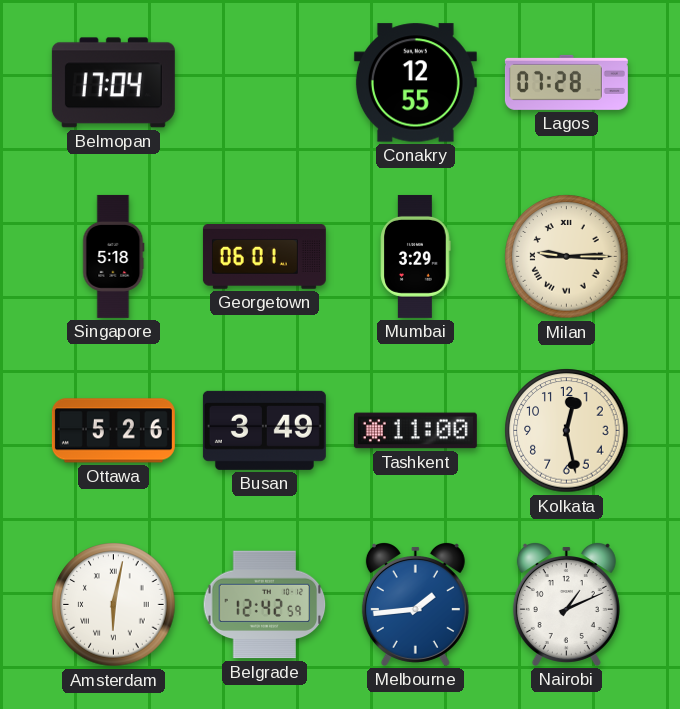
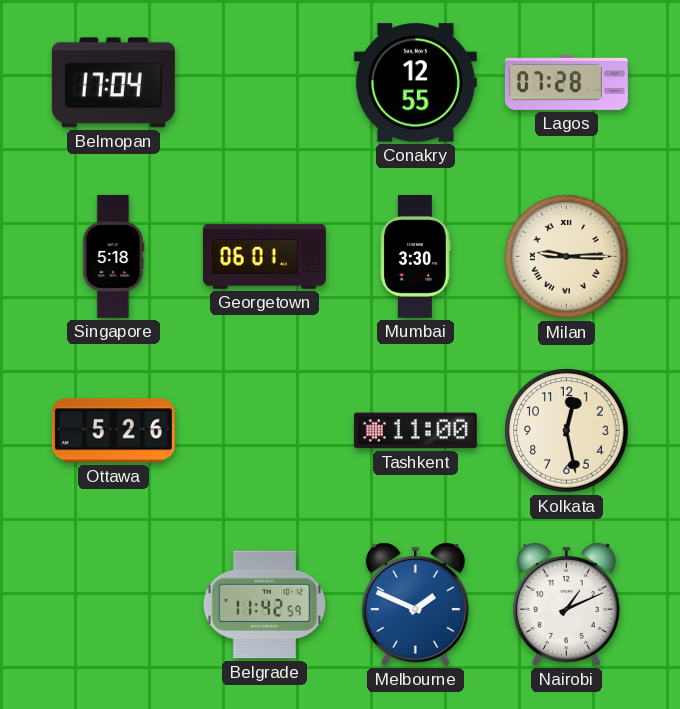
Mumbai: 3:29 -> 3:30
Busan: 3:49 -> none
Amsterdam: 6:02 -> none
Belgrade: 12:42 -> 11:42
Melbourne: 1:44 -> 1:49
